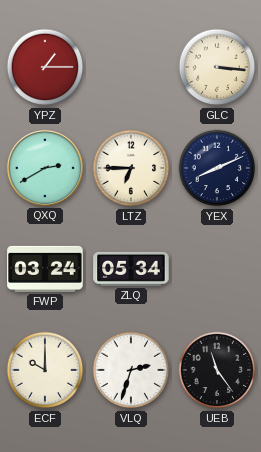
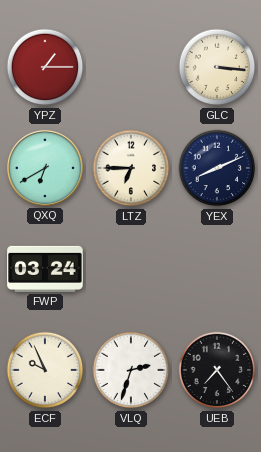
QXQ: 2:40 -> 6:40
ZLQ: 05:34 -> none
ECF: 10:00 -> 9:56
UEB: 11:24 -> 7:24
